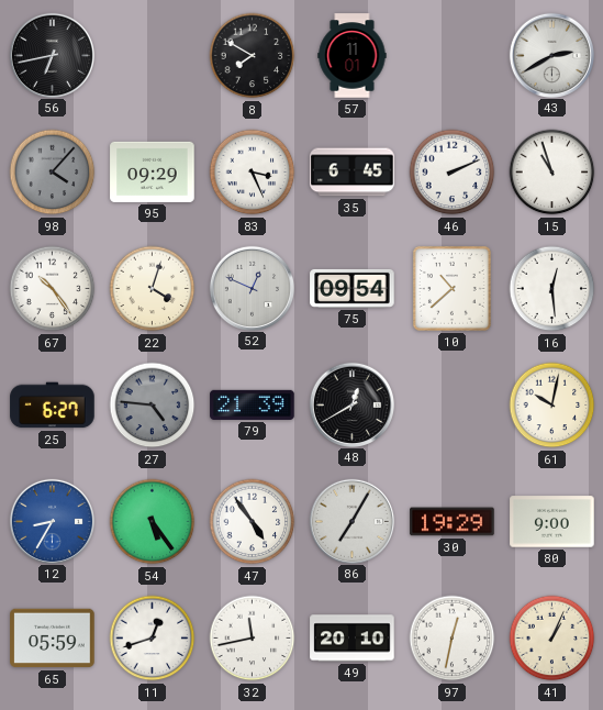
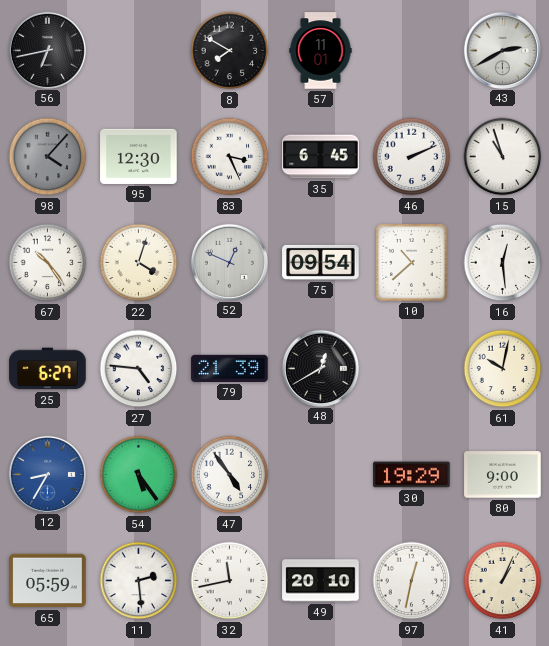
95: 09:29 -> 12:30
27 dial: grey -> white
86: 7:05 -> none
11: 12:42 -> 2:29
